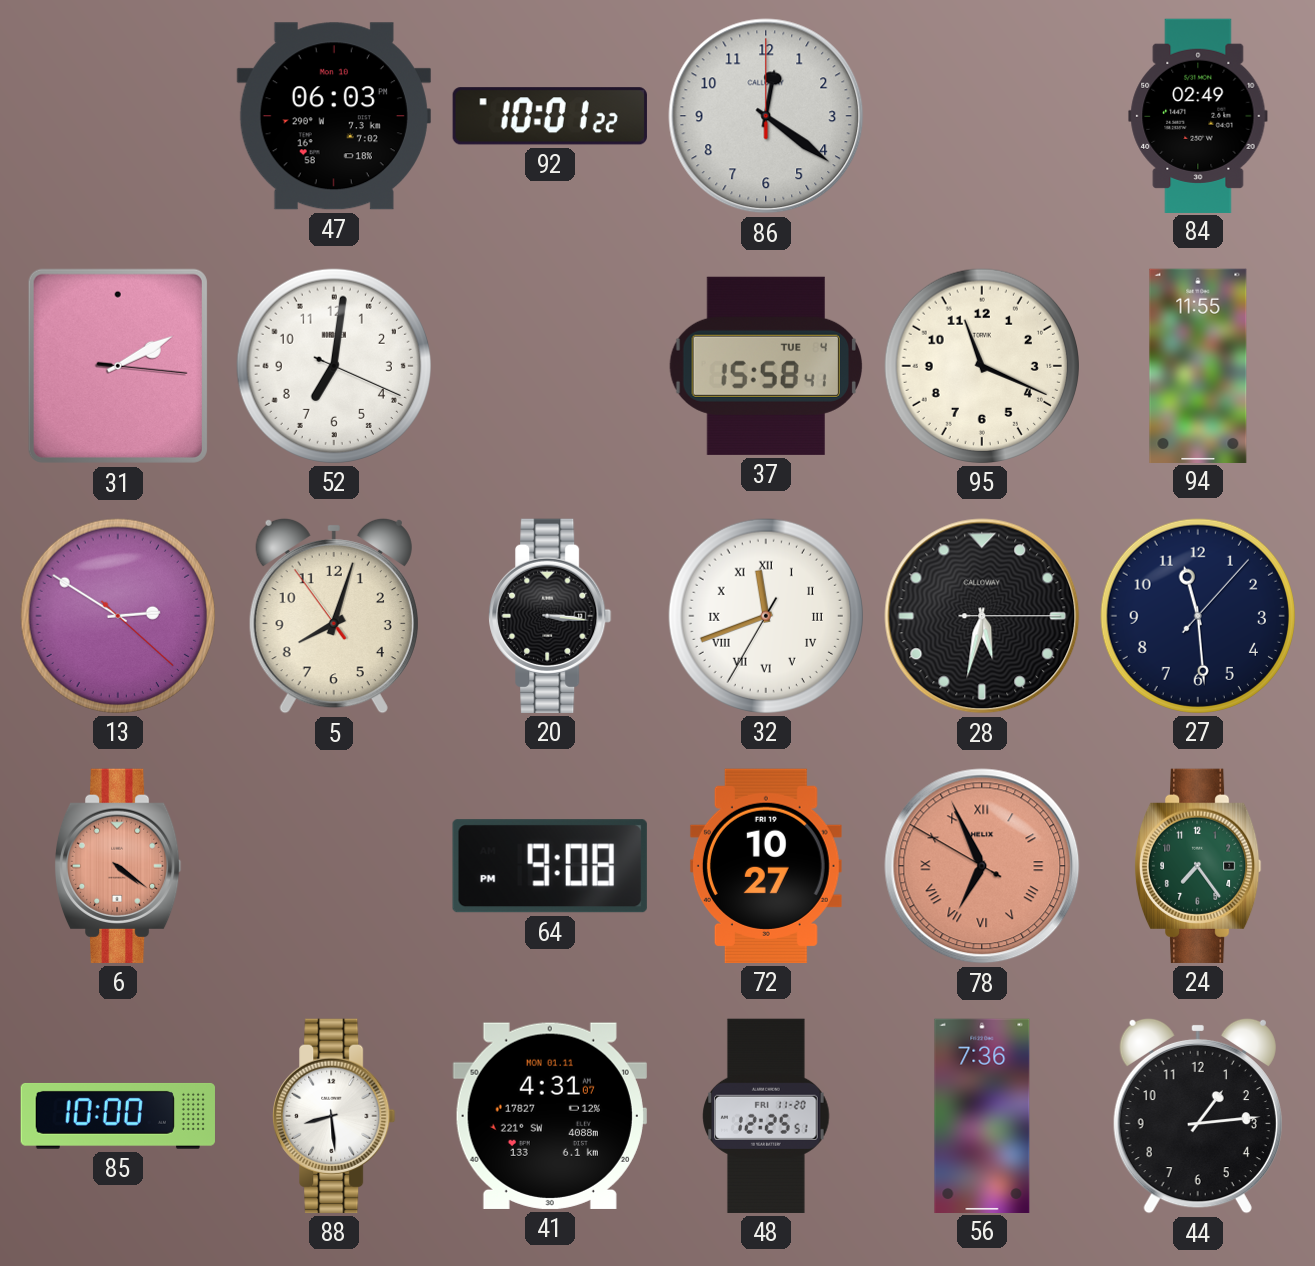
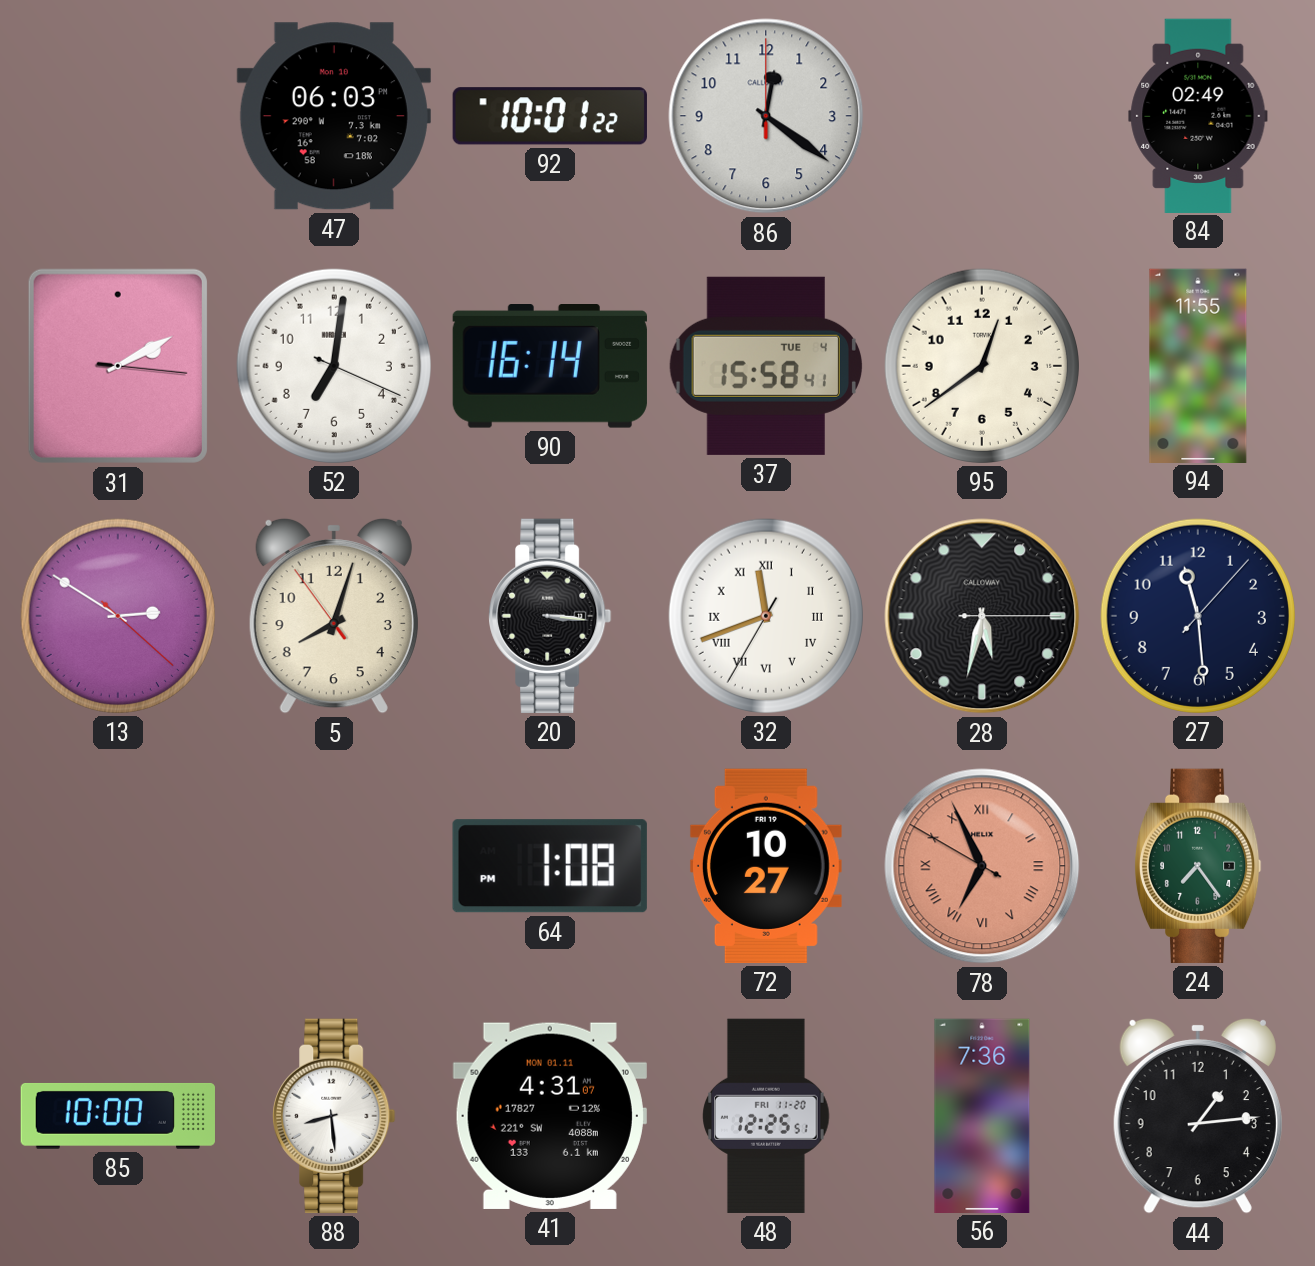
90: none -> 16:14
95: 11:19 -> 12:39
6: 4:21 -> none
64: 9:08 -> 1:08
